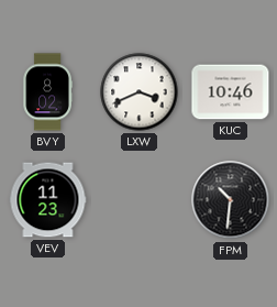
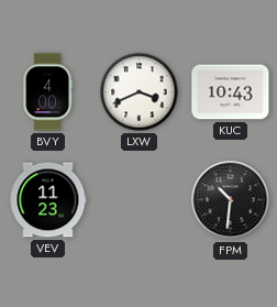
BVY: 8:02 -> 4:00
KUC: 10:46 -> 10:43
